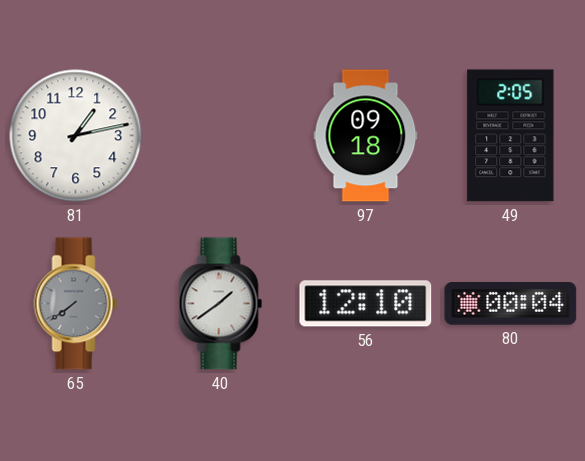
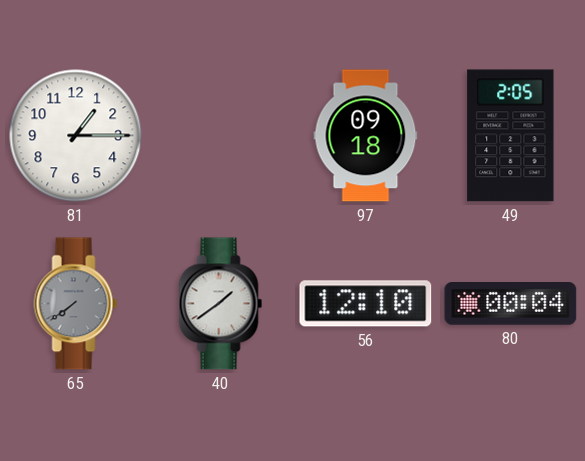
81: 1:13 -> 1:15
